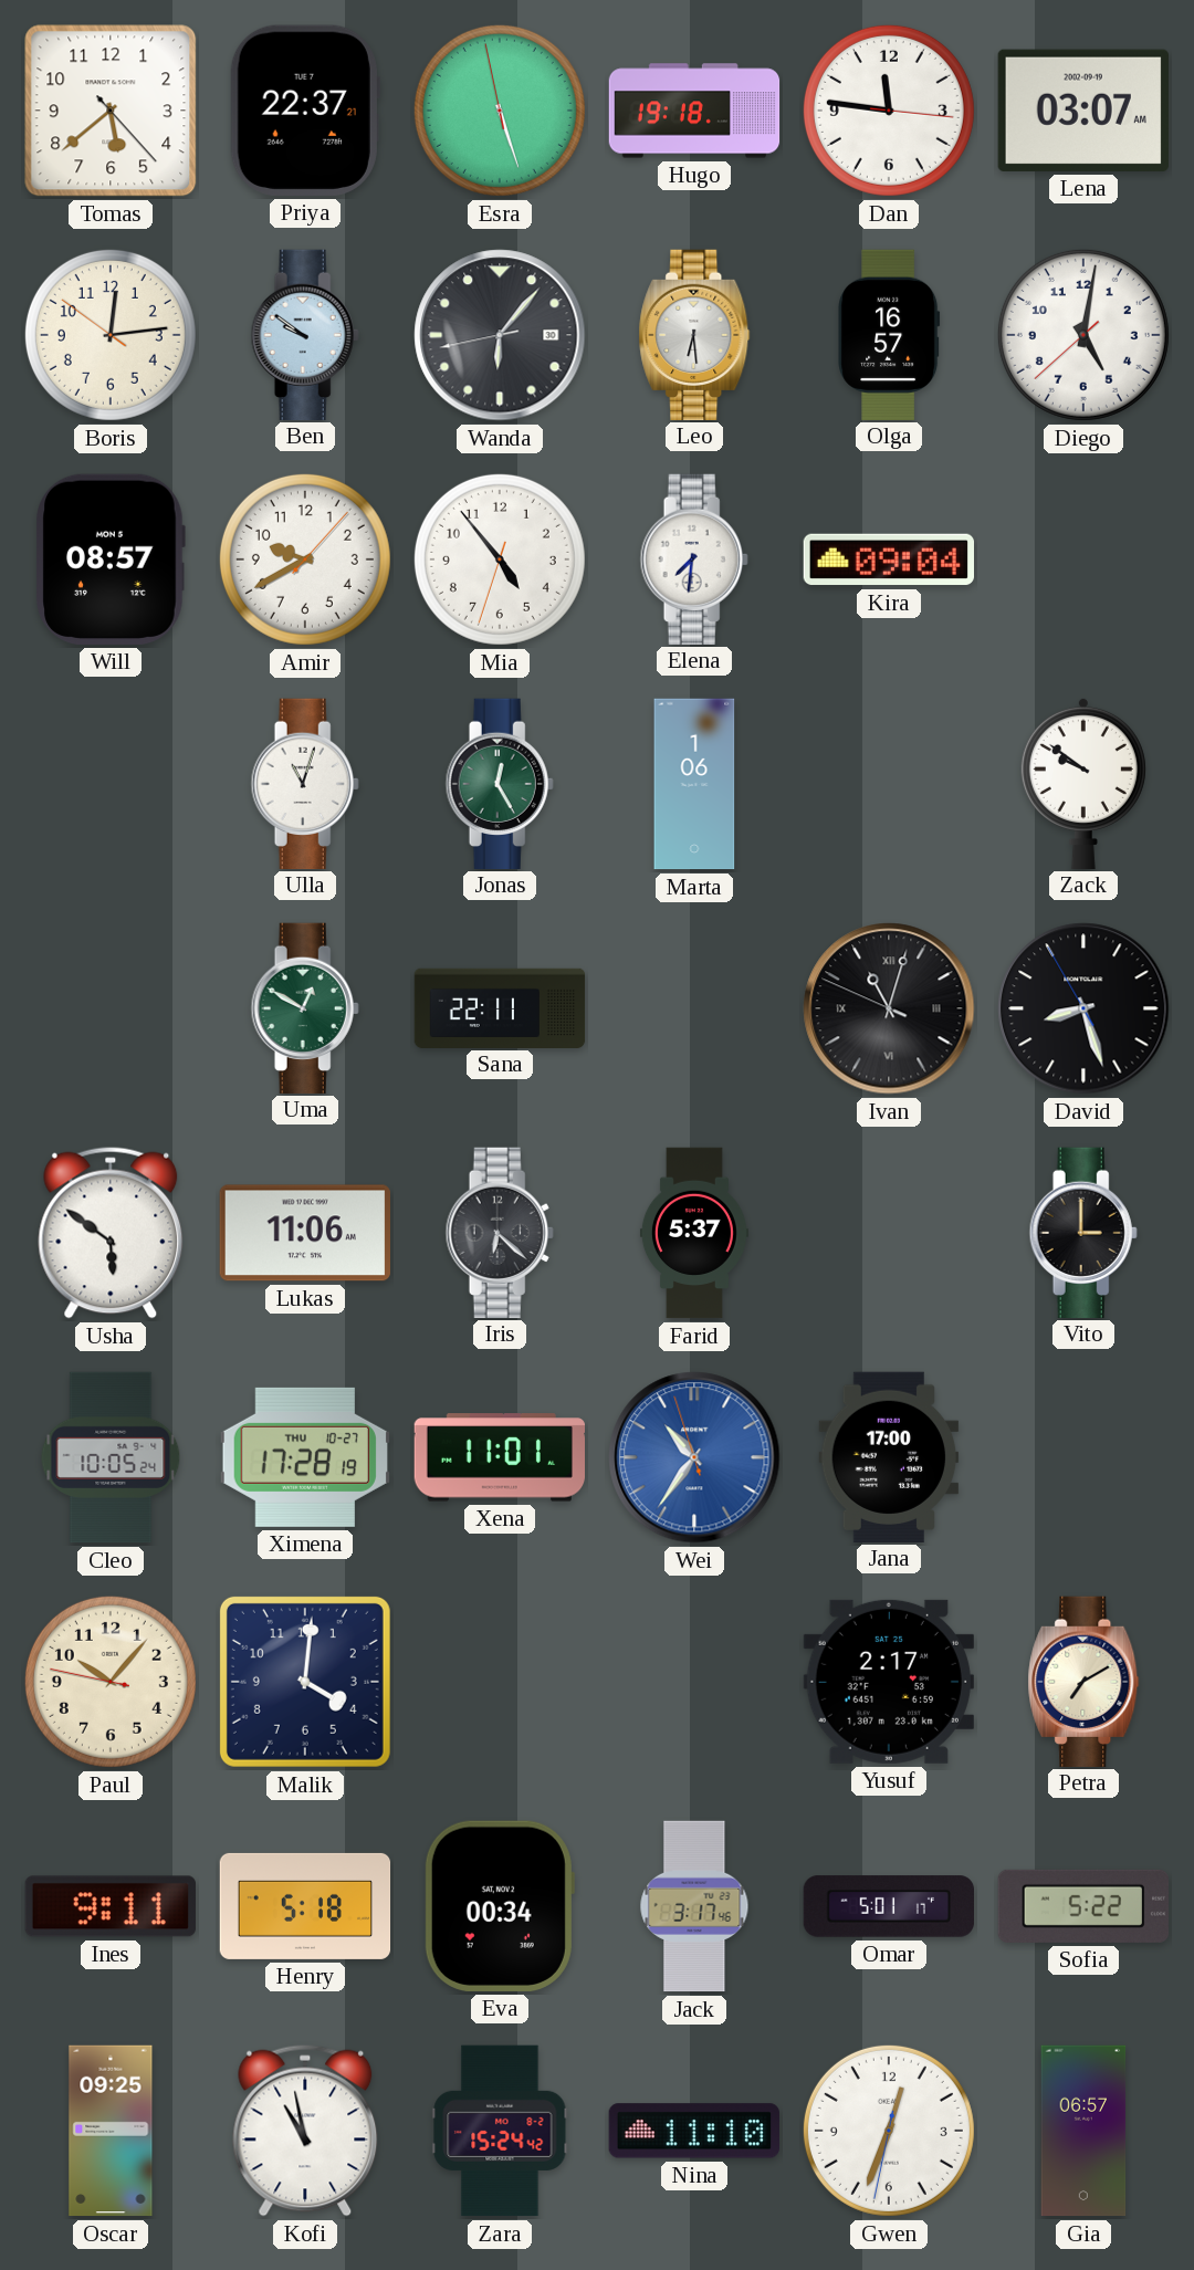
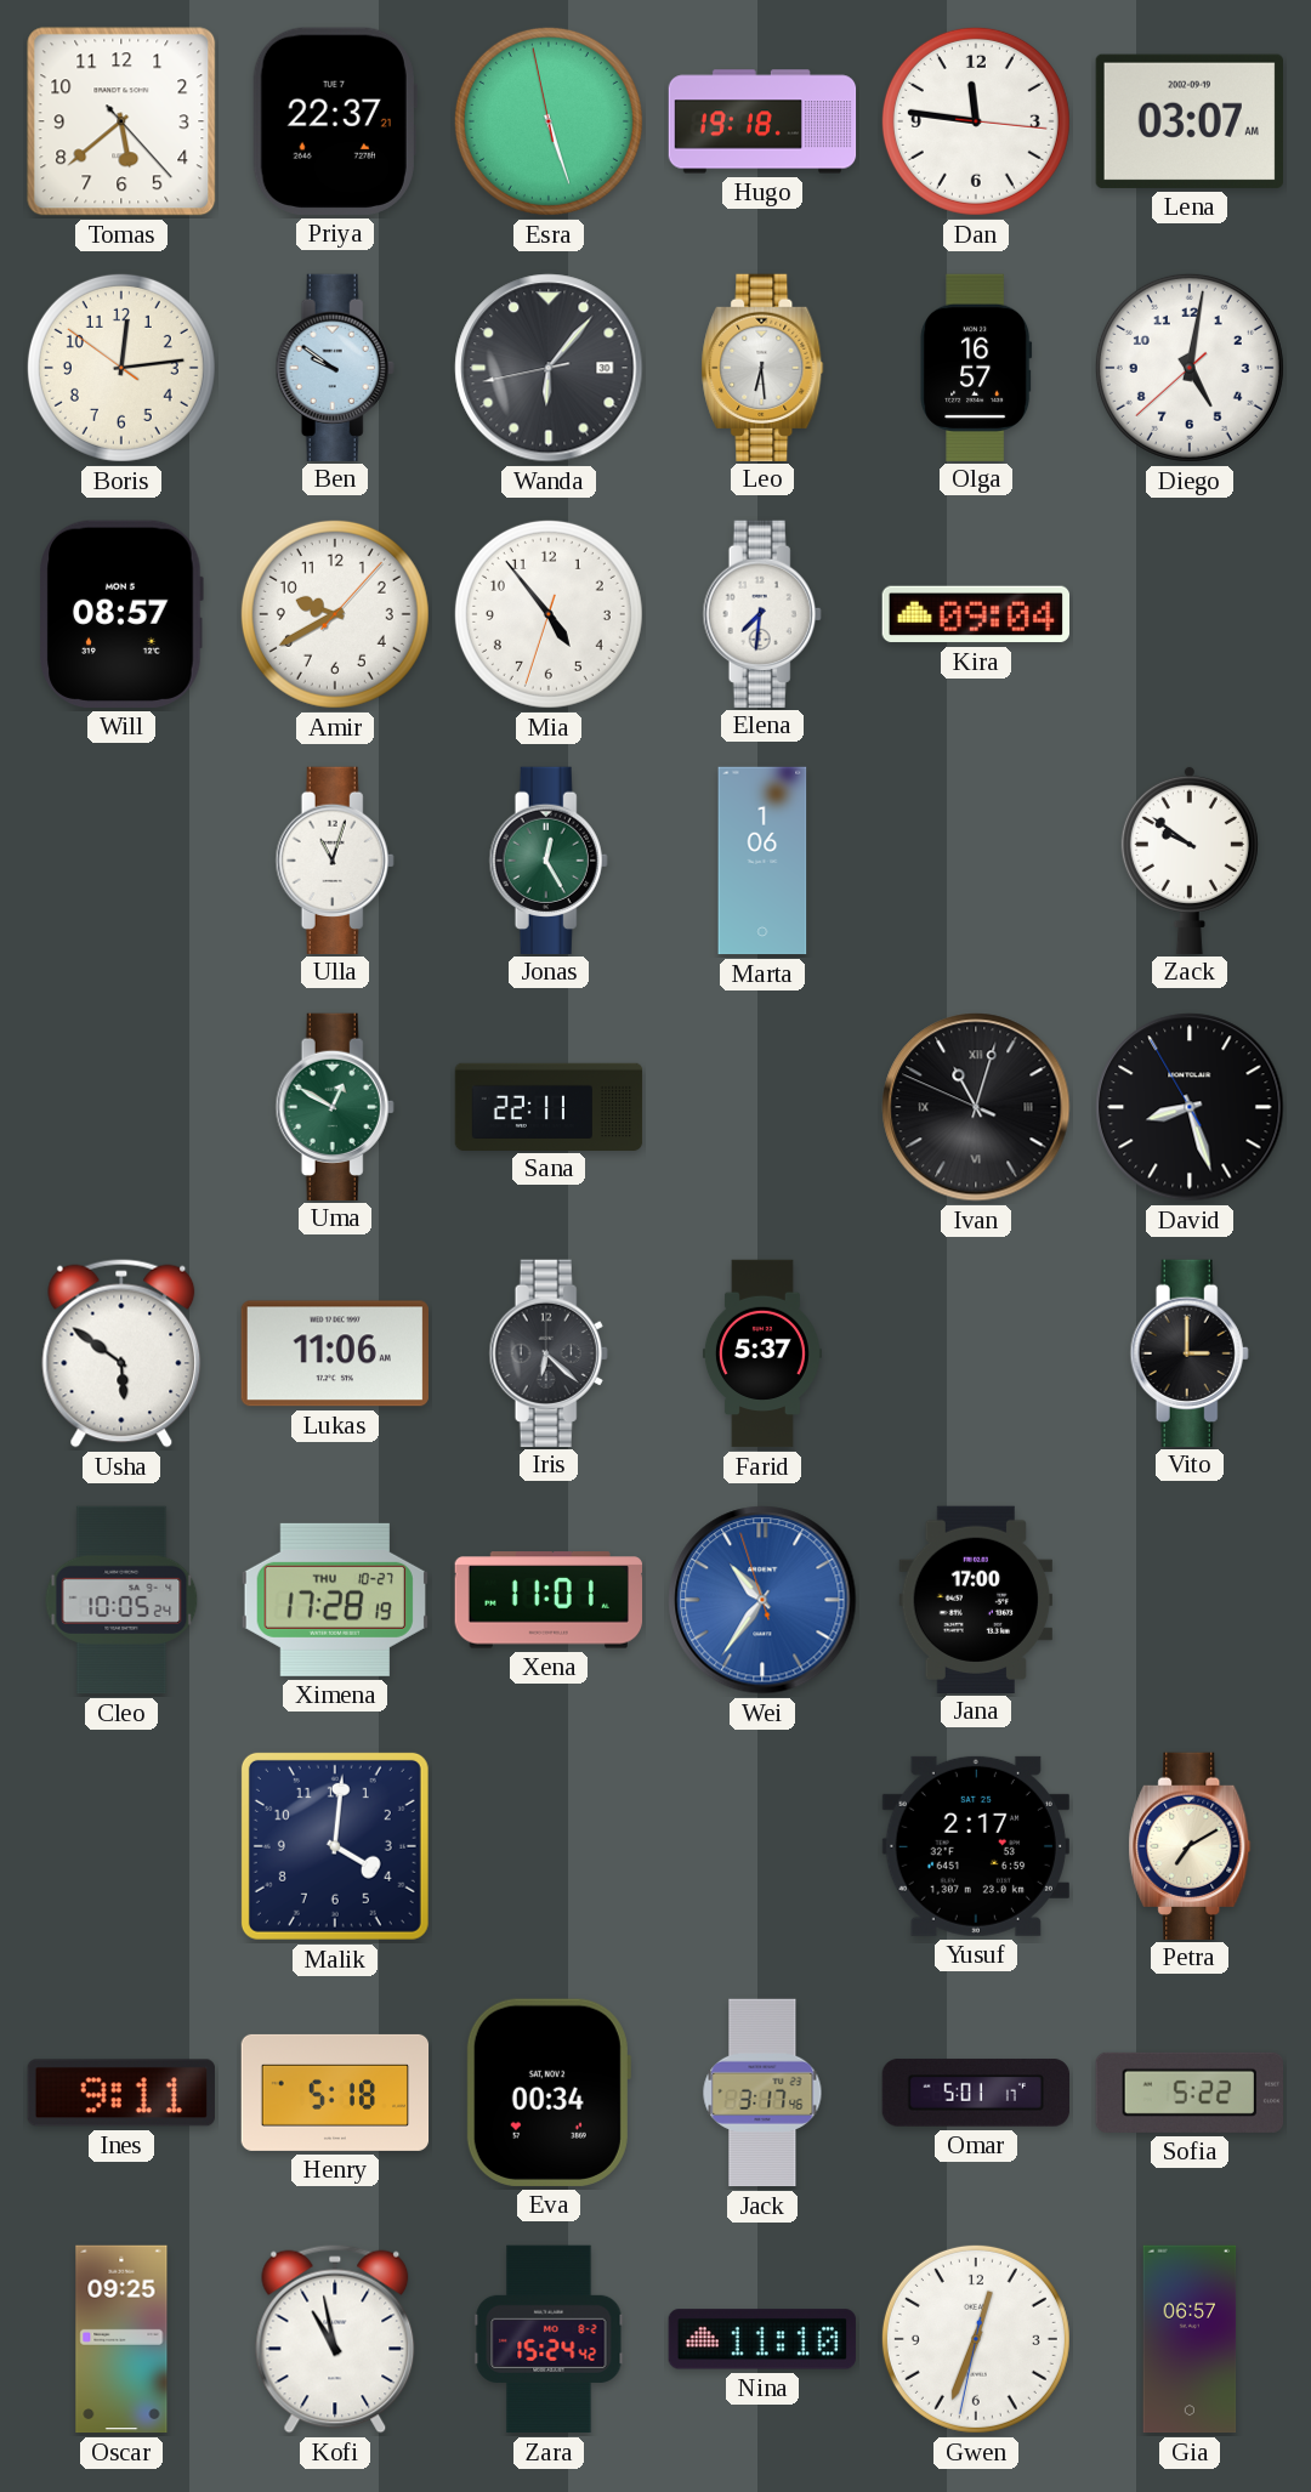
Paul: 10:06 -> none
